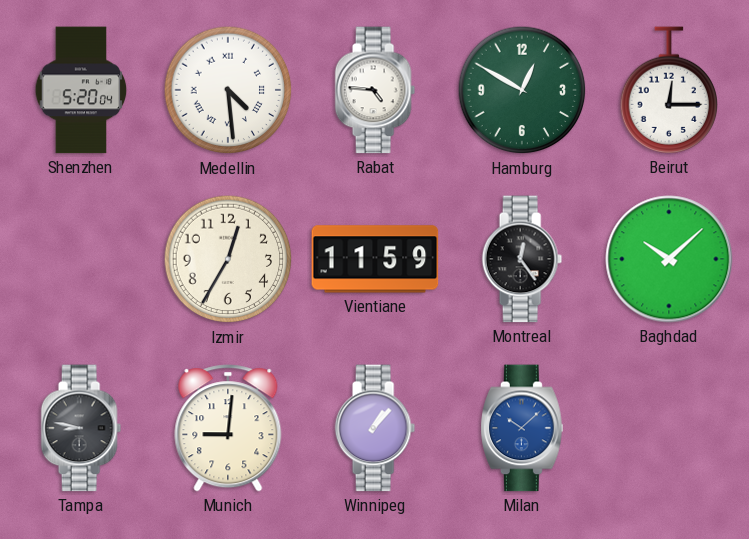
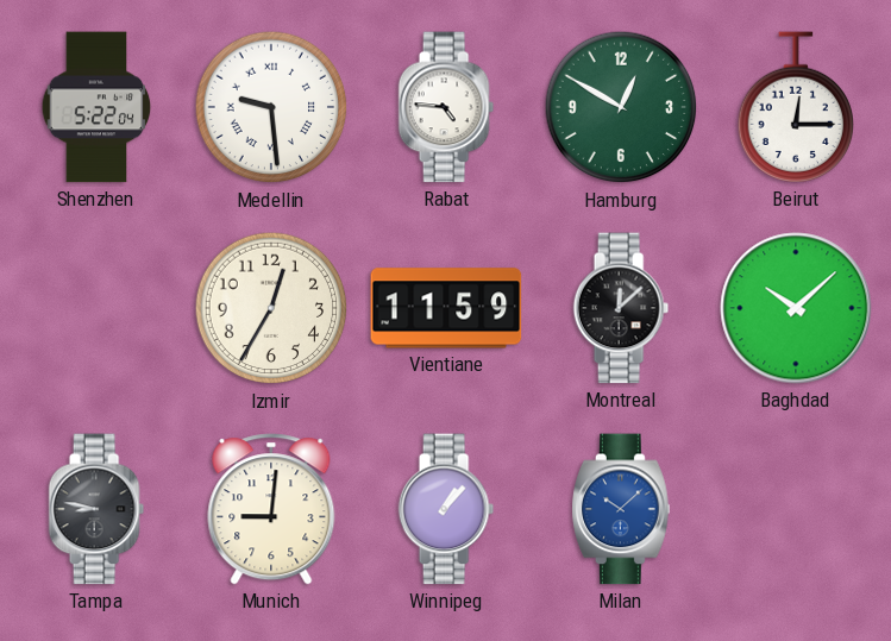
Shenzhen: 5:20 -> 5:22
Medellin: 4:29 -> 9:29
Montreal: 12:24 -> 12:08
